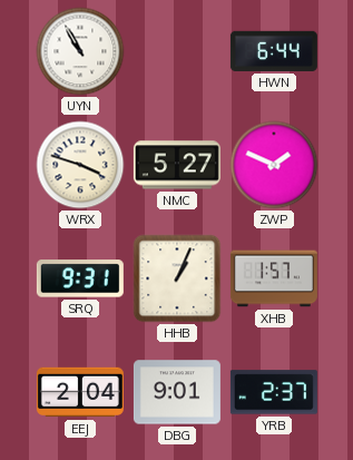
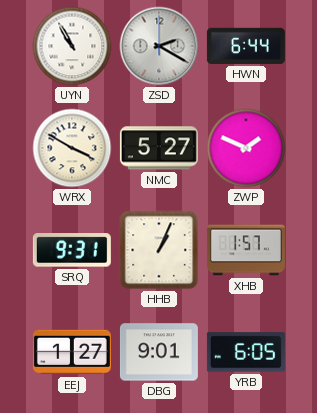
ZSD: none -> 2:20
WRX: 3:48 -> 3:50
EEJ: 2:04 -> 1:27
YRB: 2:37 -> 6:05
